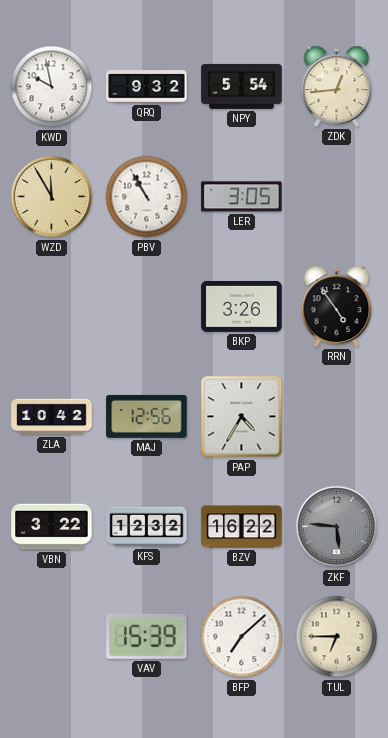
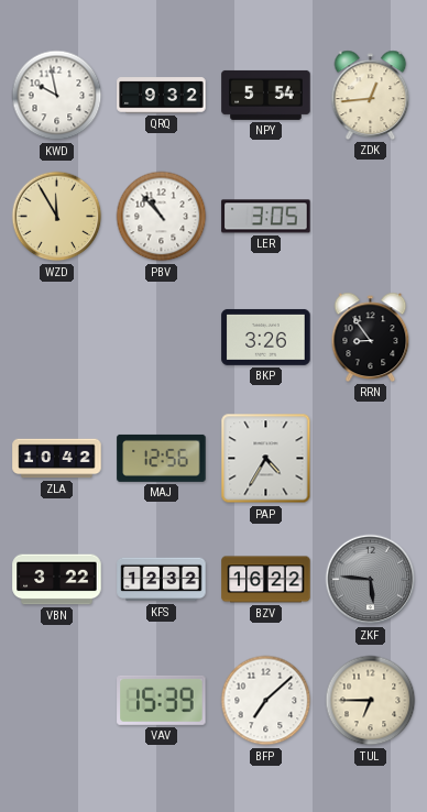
PBV: 10:55 -> 10:53
RRN: 4:54 -> 8:54
